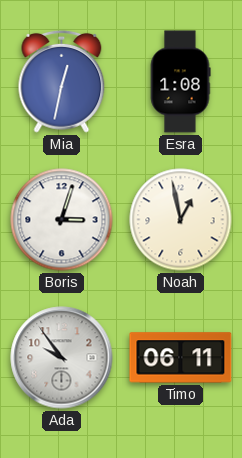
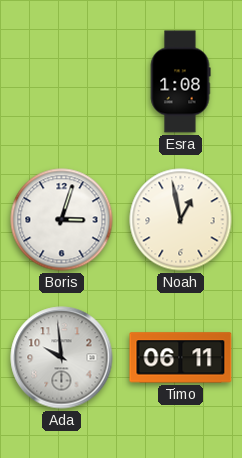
Mia: 12:32 -> none
Ada: 9:54 -> 9:59
